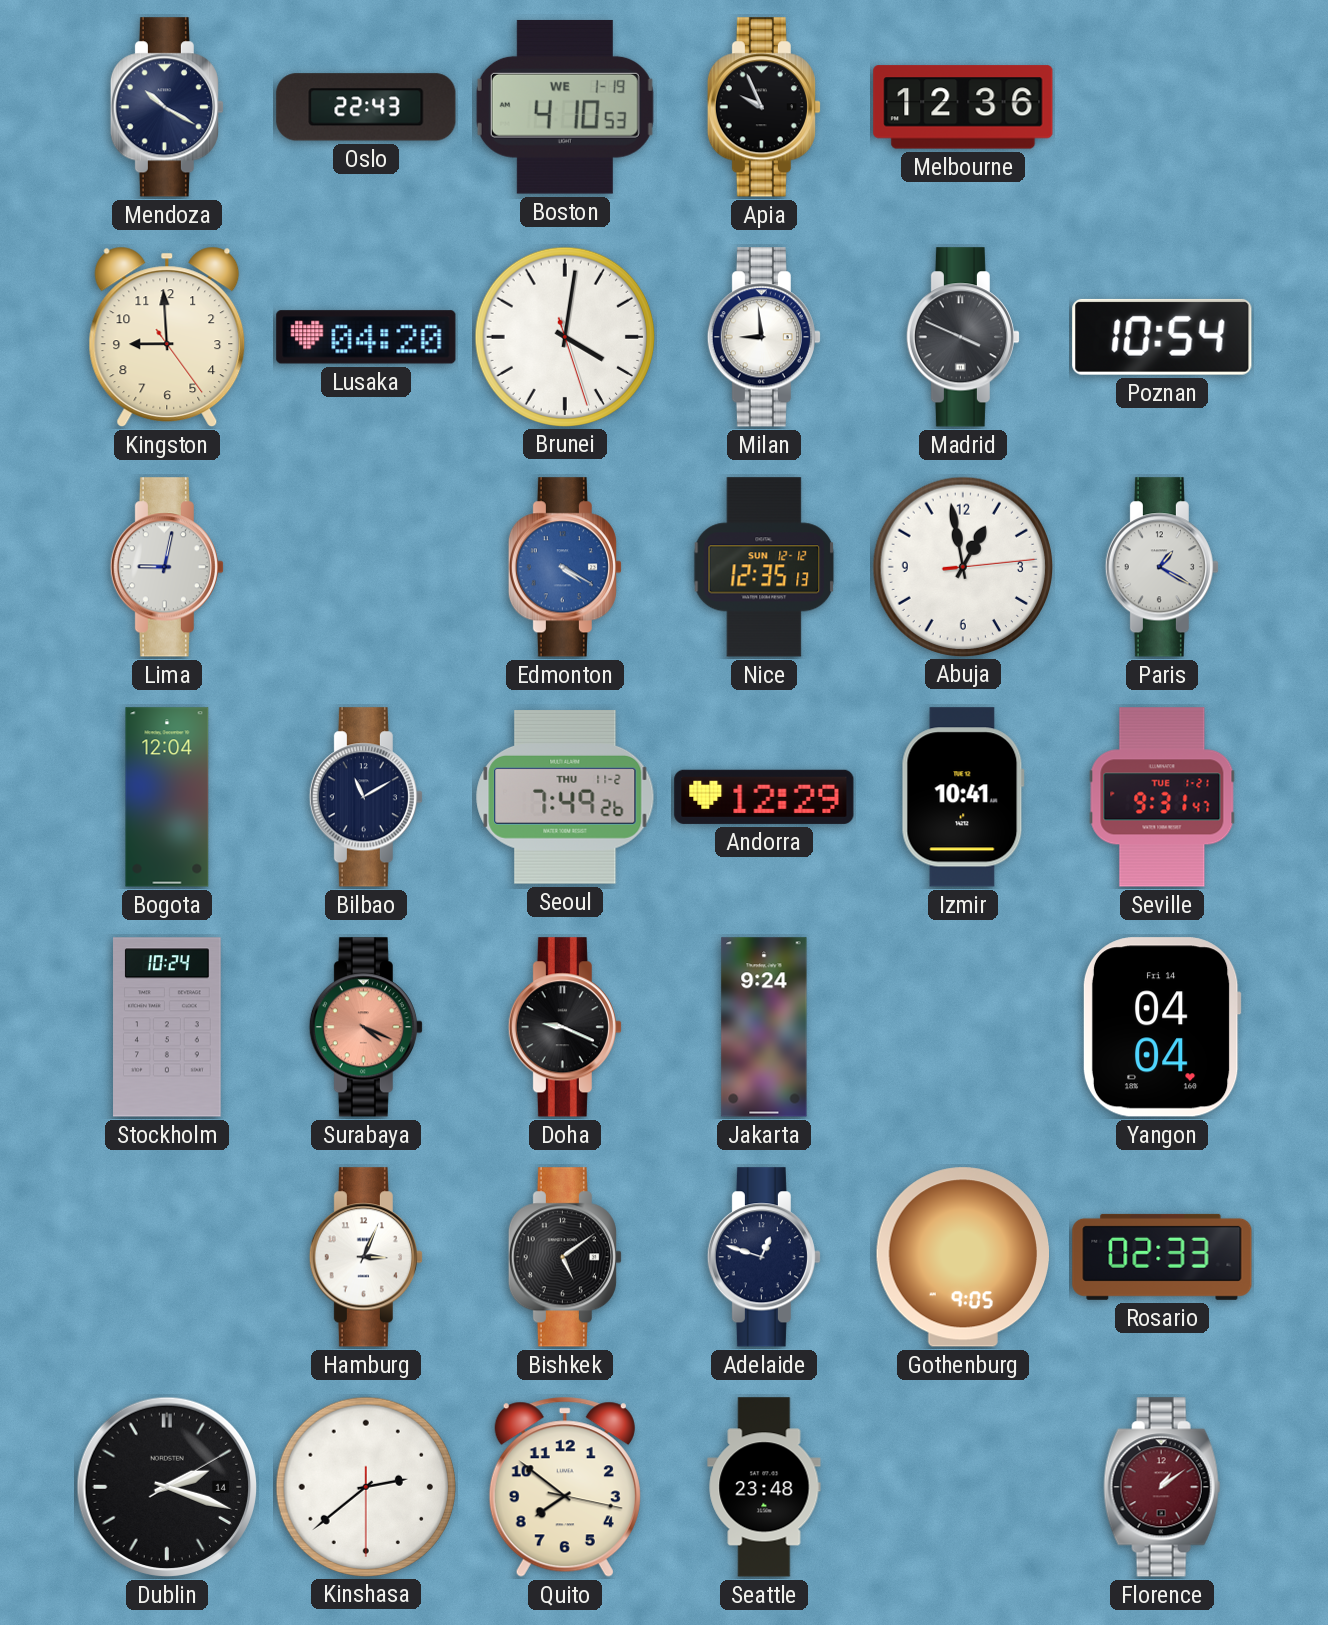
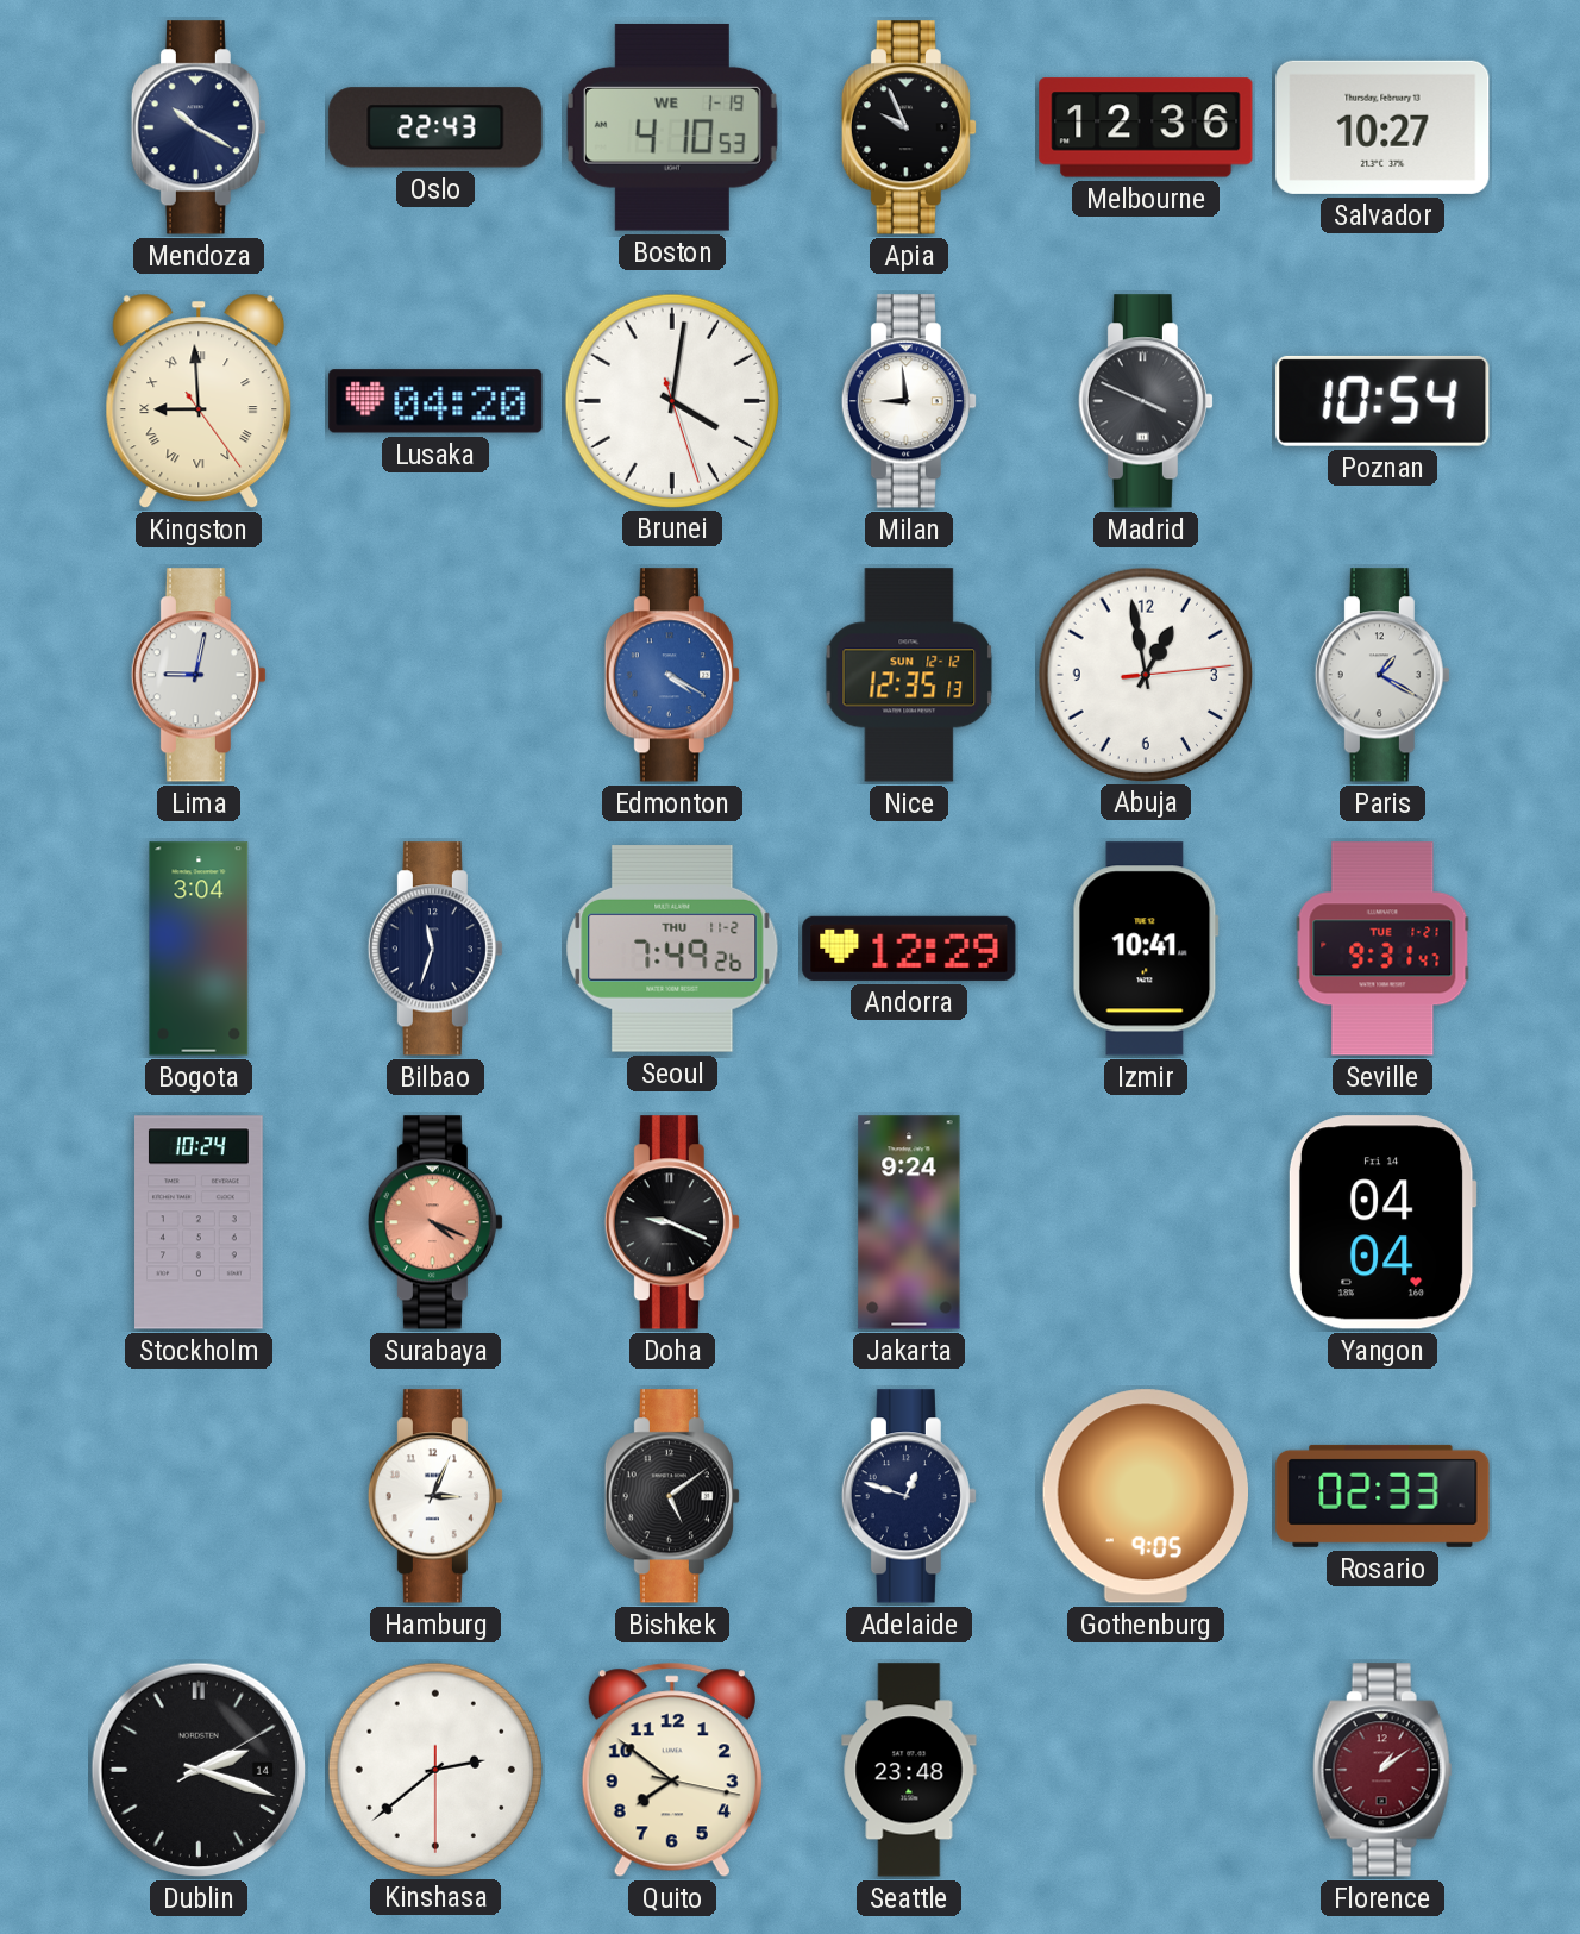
Salvador: none -> 10:27
Kingston numerals: Arabic -> Roman
Bogota: 12:04 -> 3:04
Bilbao: 11:10 -> 11:33
